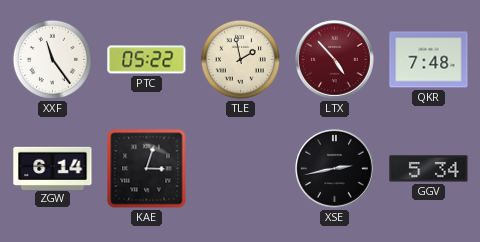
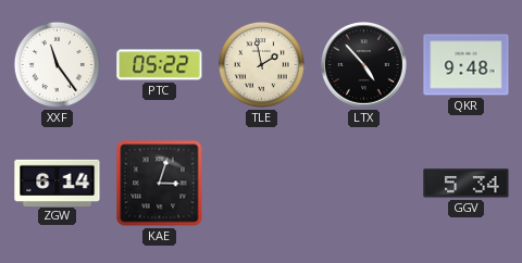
LTX dial: burgundy -> black
QKR: 7:48 -> 9:48
XSE: 2:43 -> none
